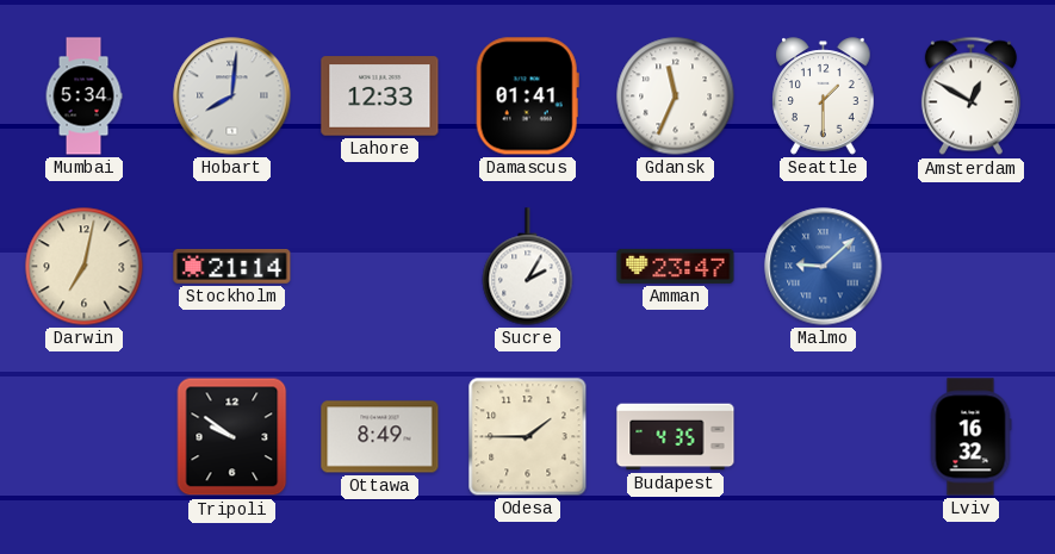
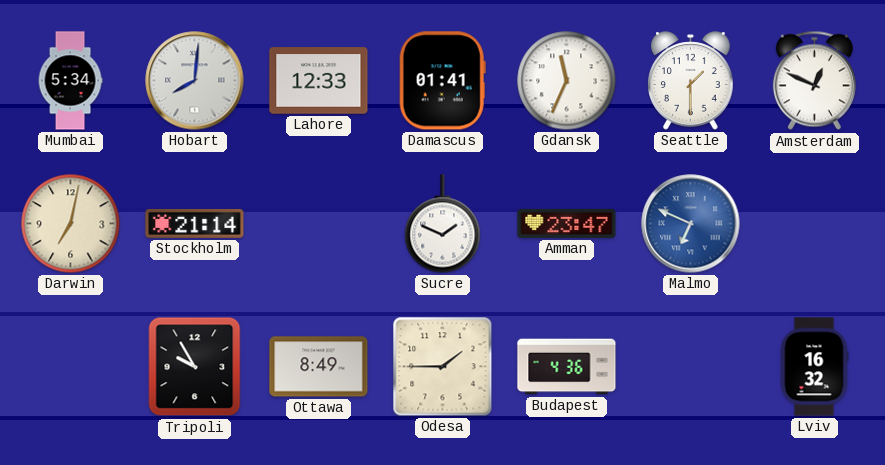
Amsterdam: 12:50 -> 12:49
Sucre: 2:05 -> 1:49
Malmo: 9:08 -> 6:49
Tripoli: 9:51 -> 9:55
Budapest: 4:35 -> 4:36
